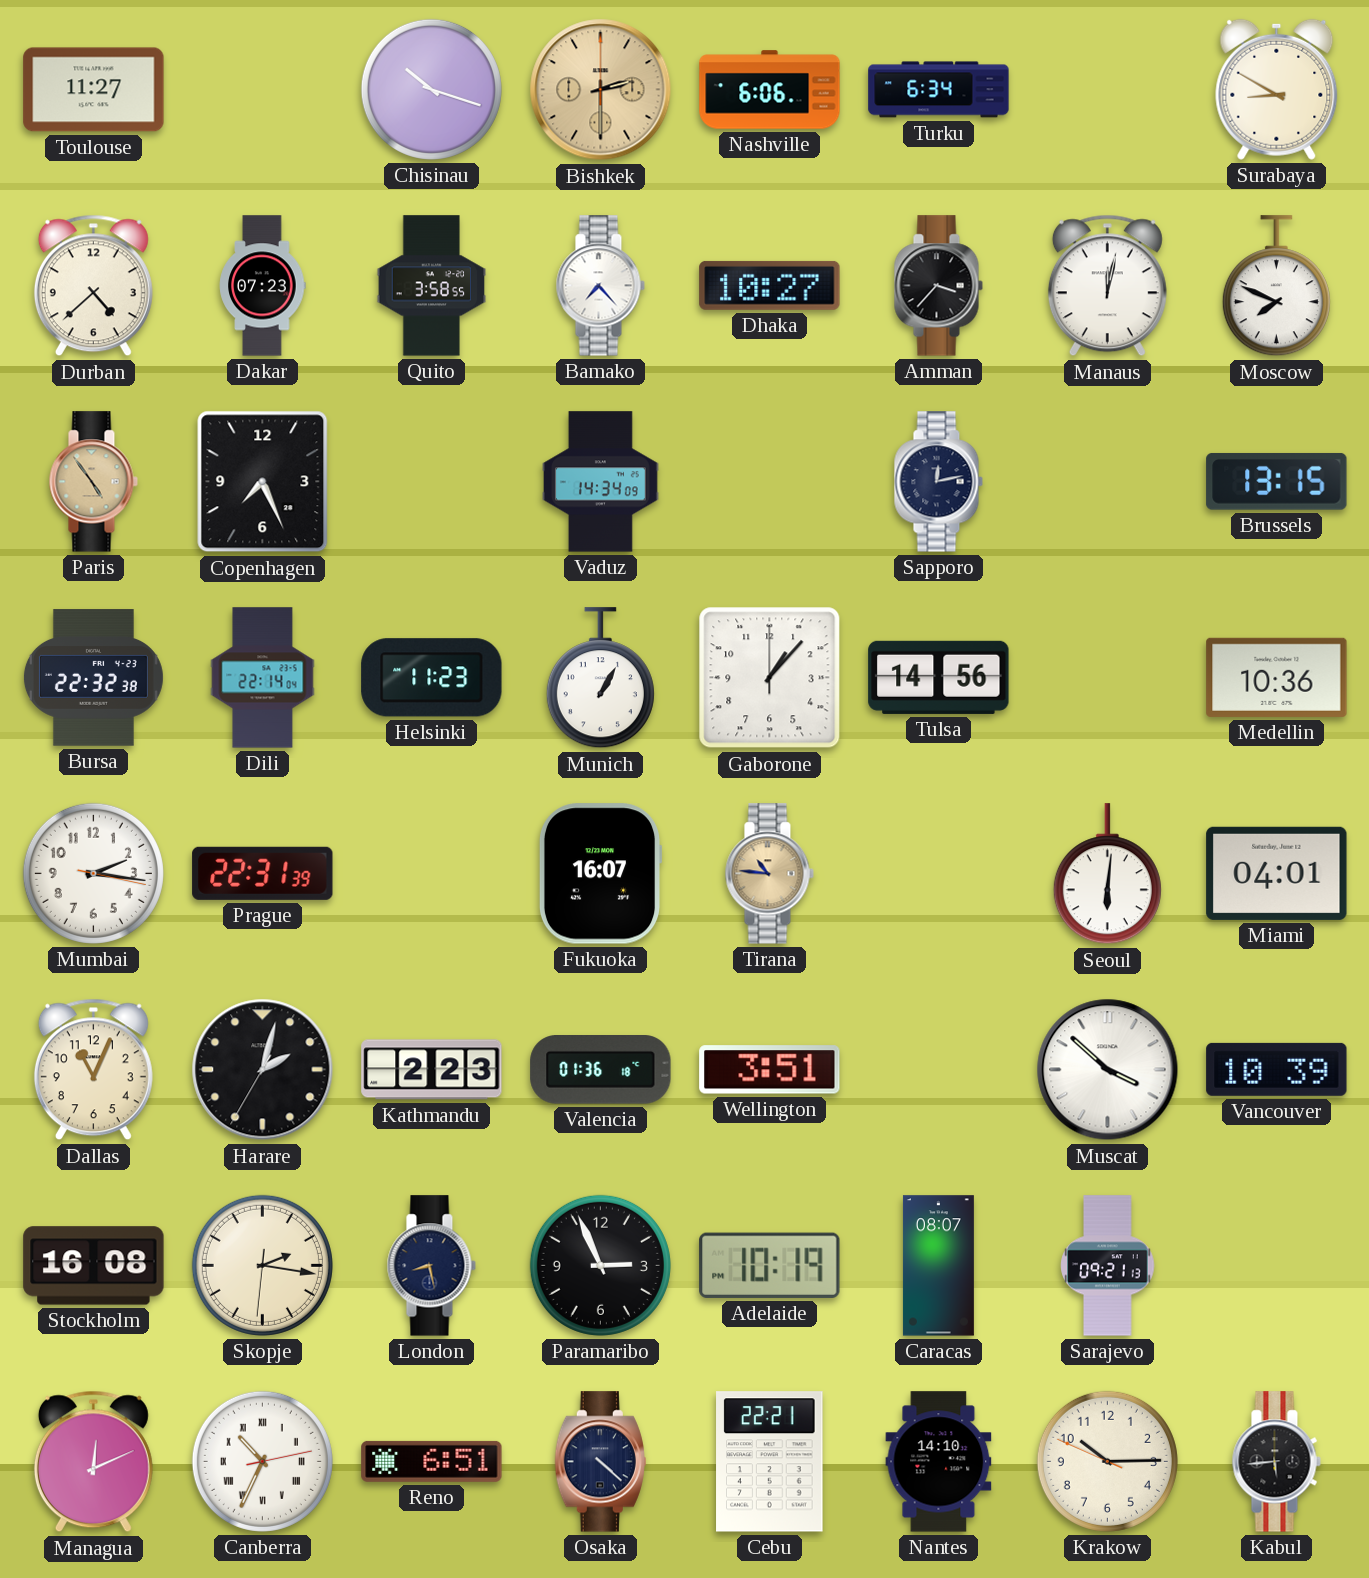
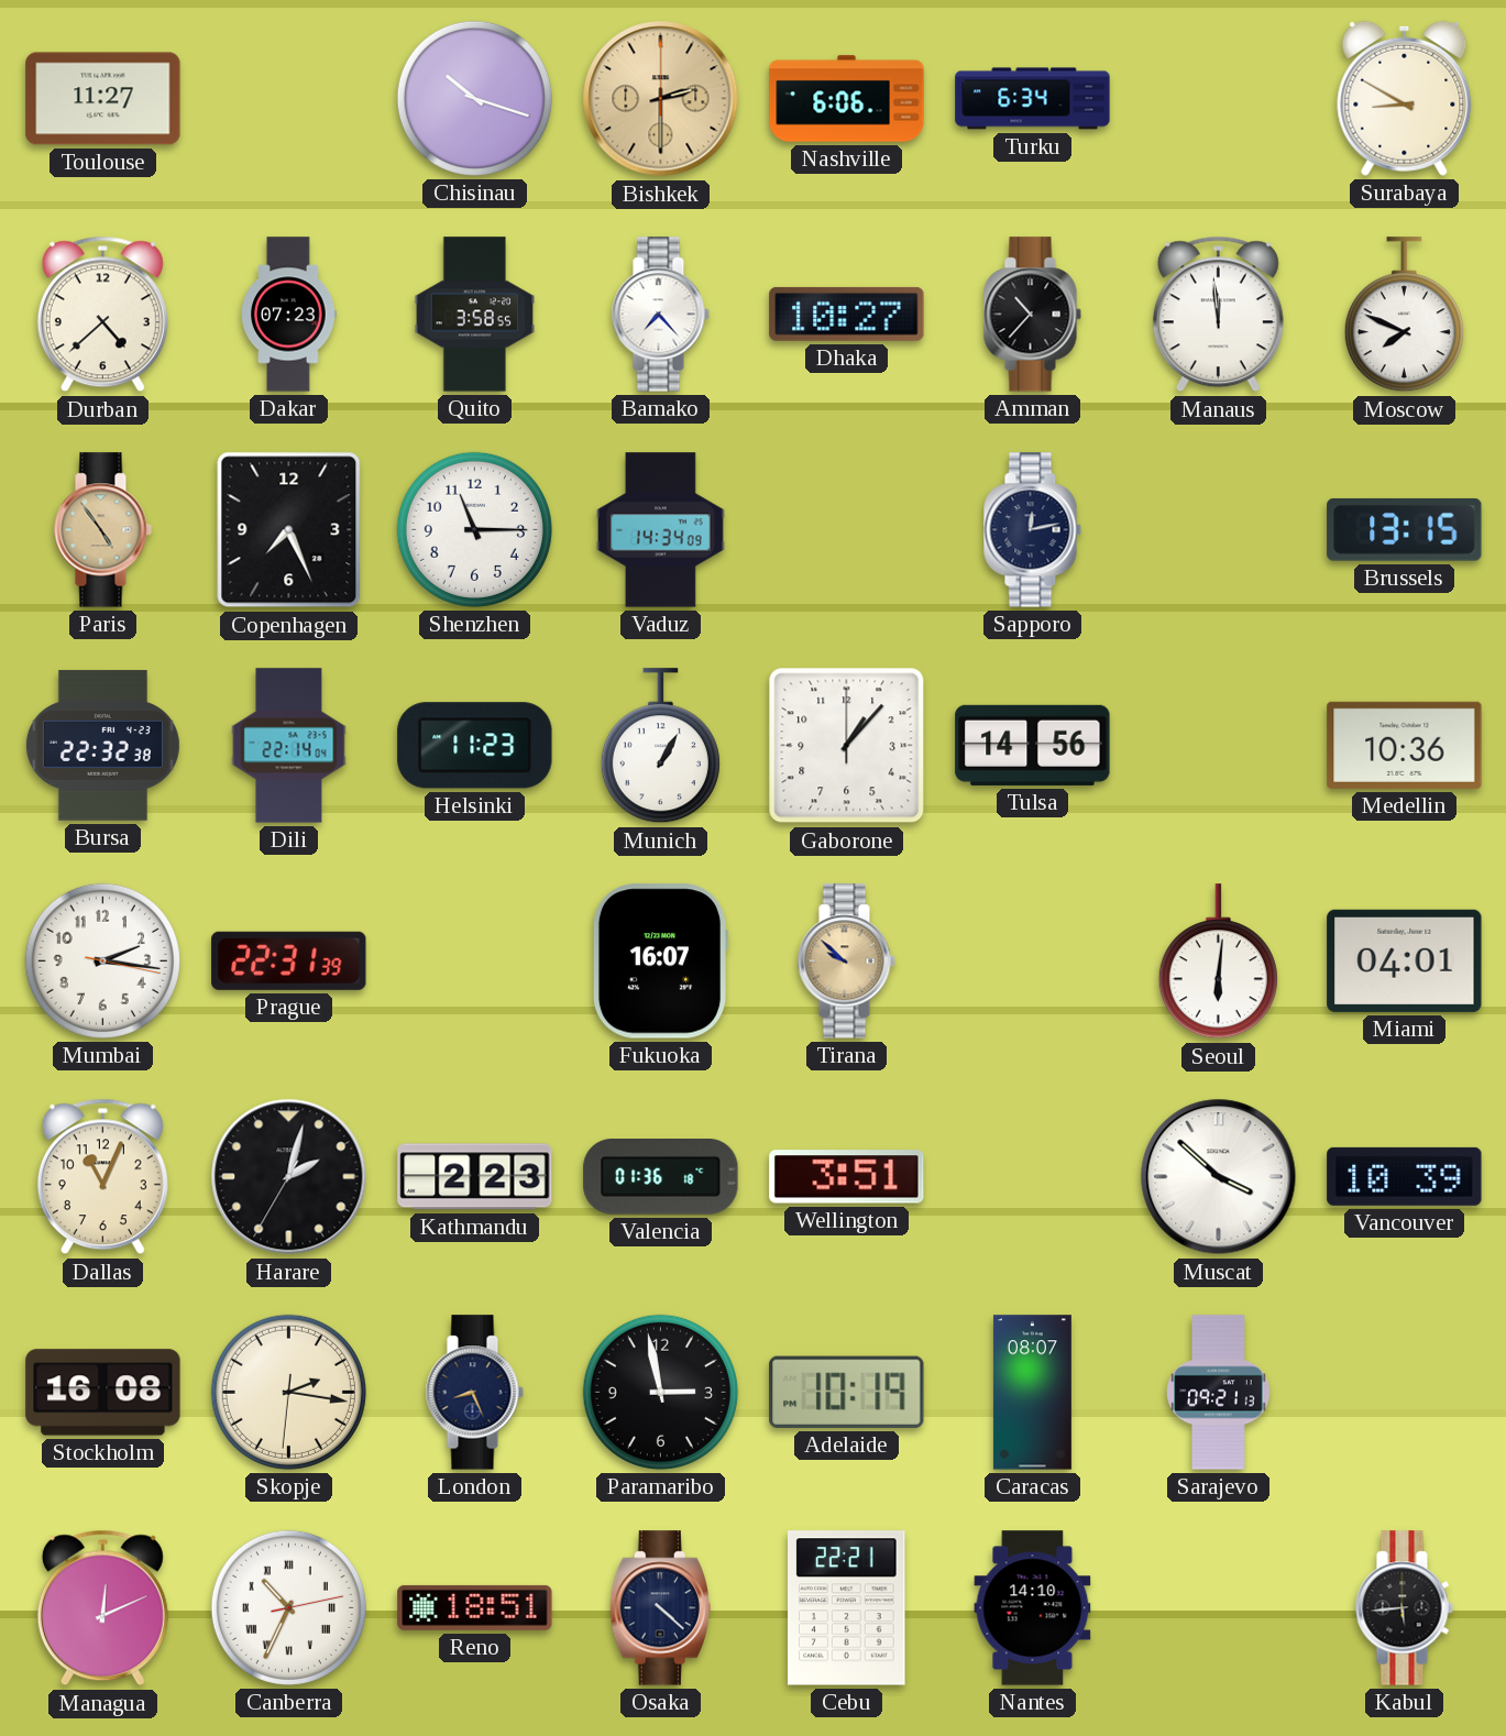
Amman: 3:37 -> 10:37
Manaus: 12:02 -> 11:59
Shenzhen: none -> 11:15
Tirana: 10:46 -> 9:52
London: 8:28 -> 8:26
Paramaribo: 2:56 -> 2:58
Reno: 6:51 -> 18:51
Krakow: 10:14 -> none
